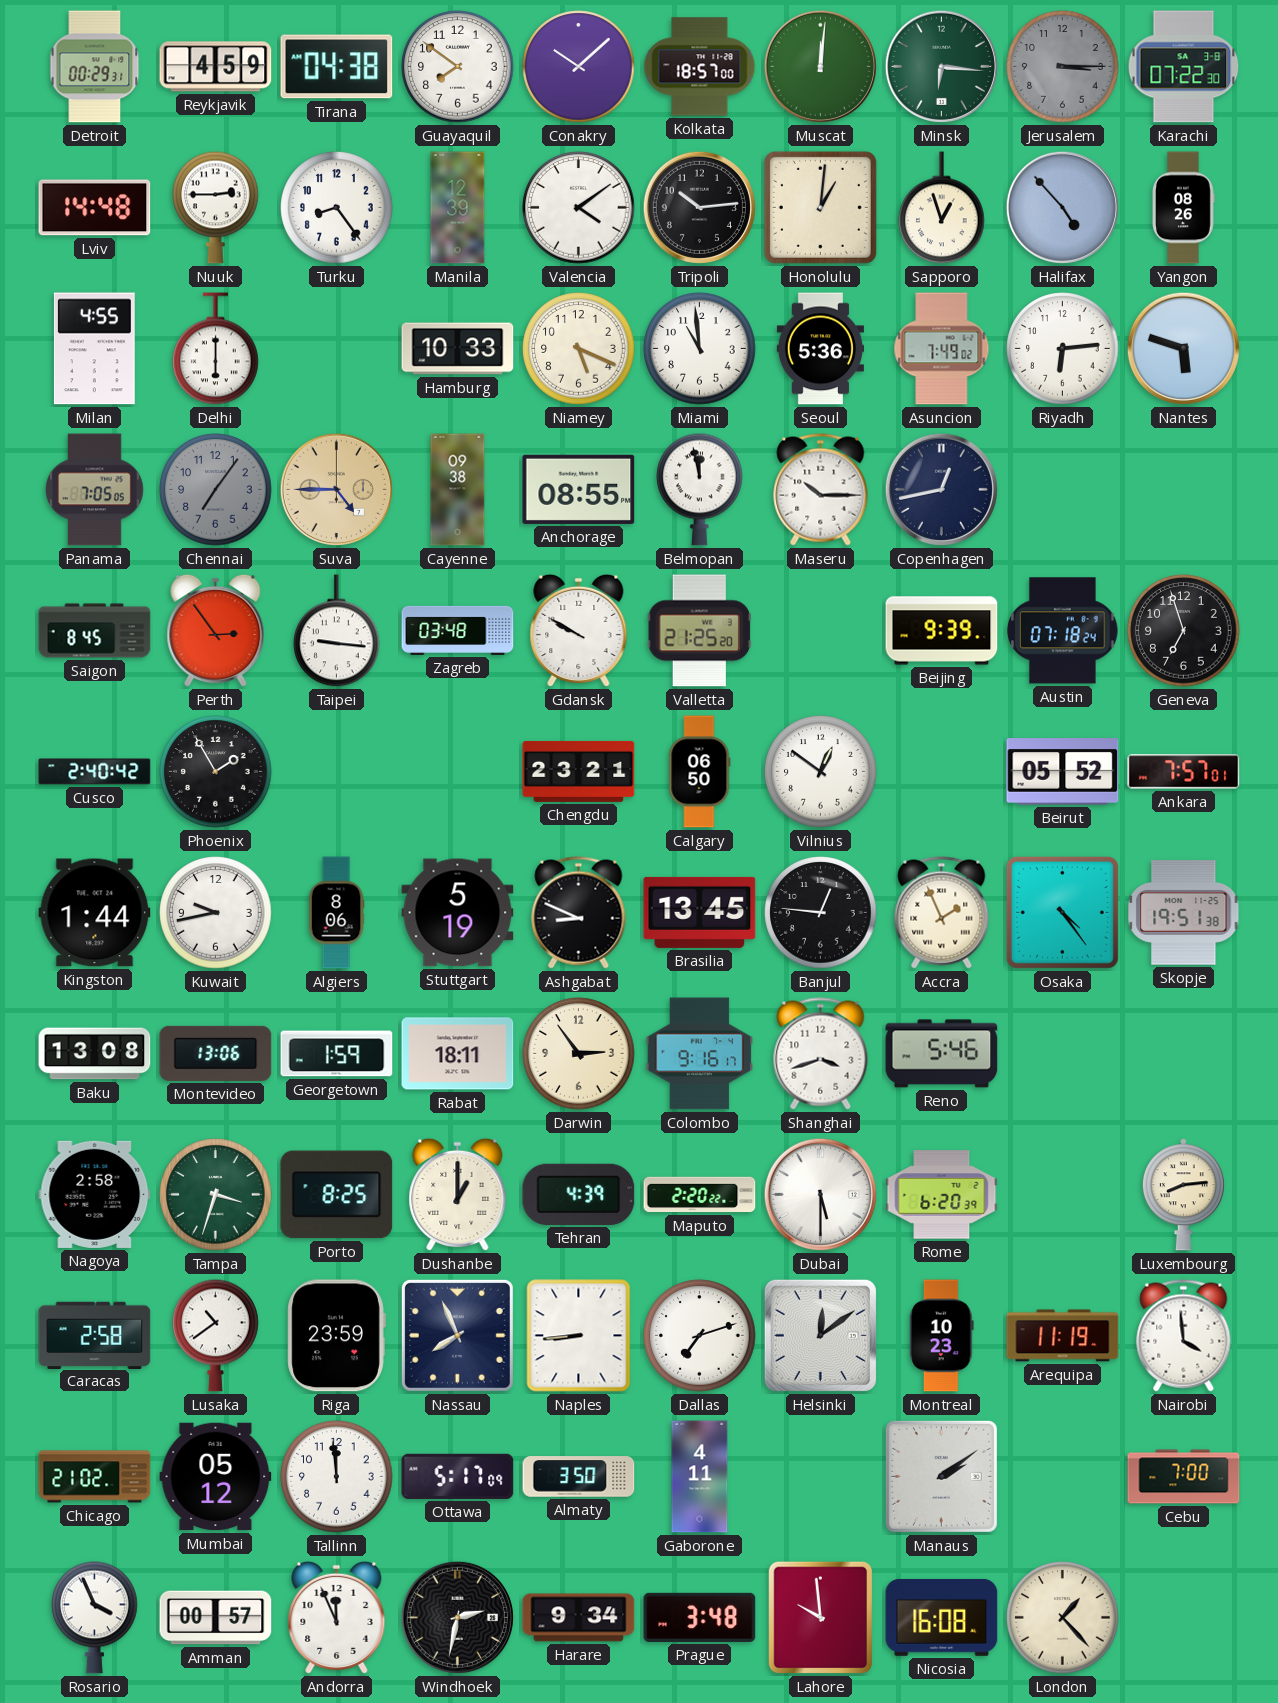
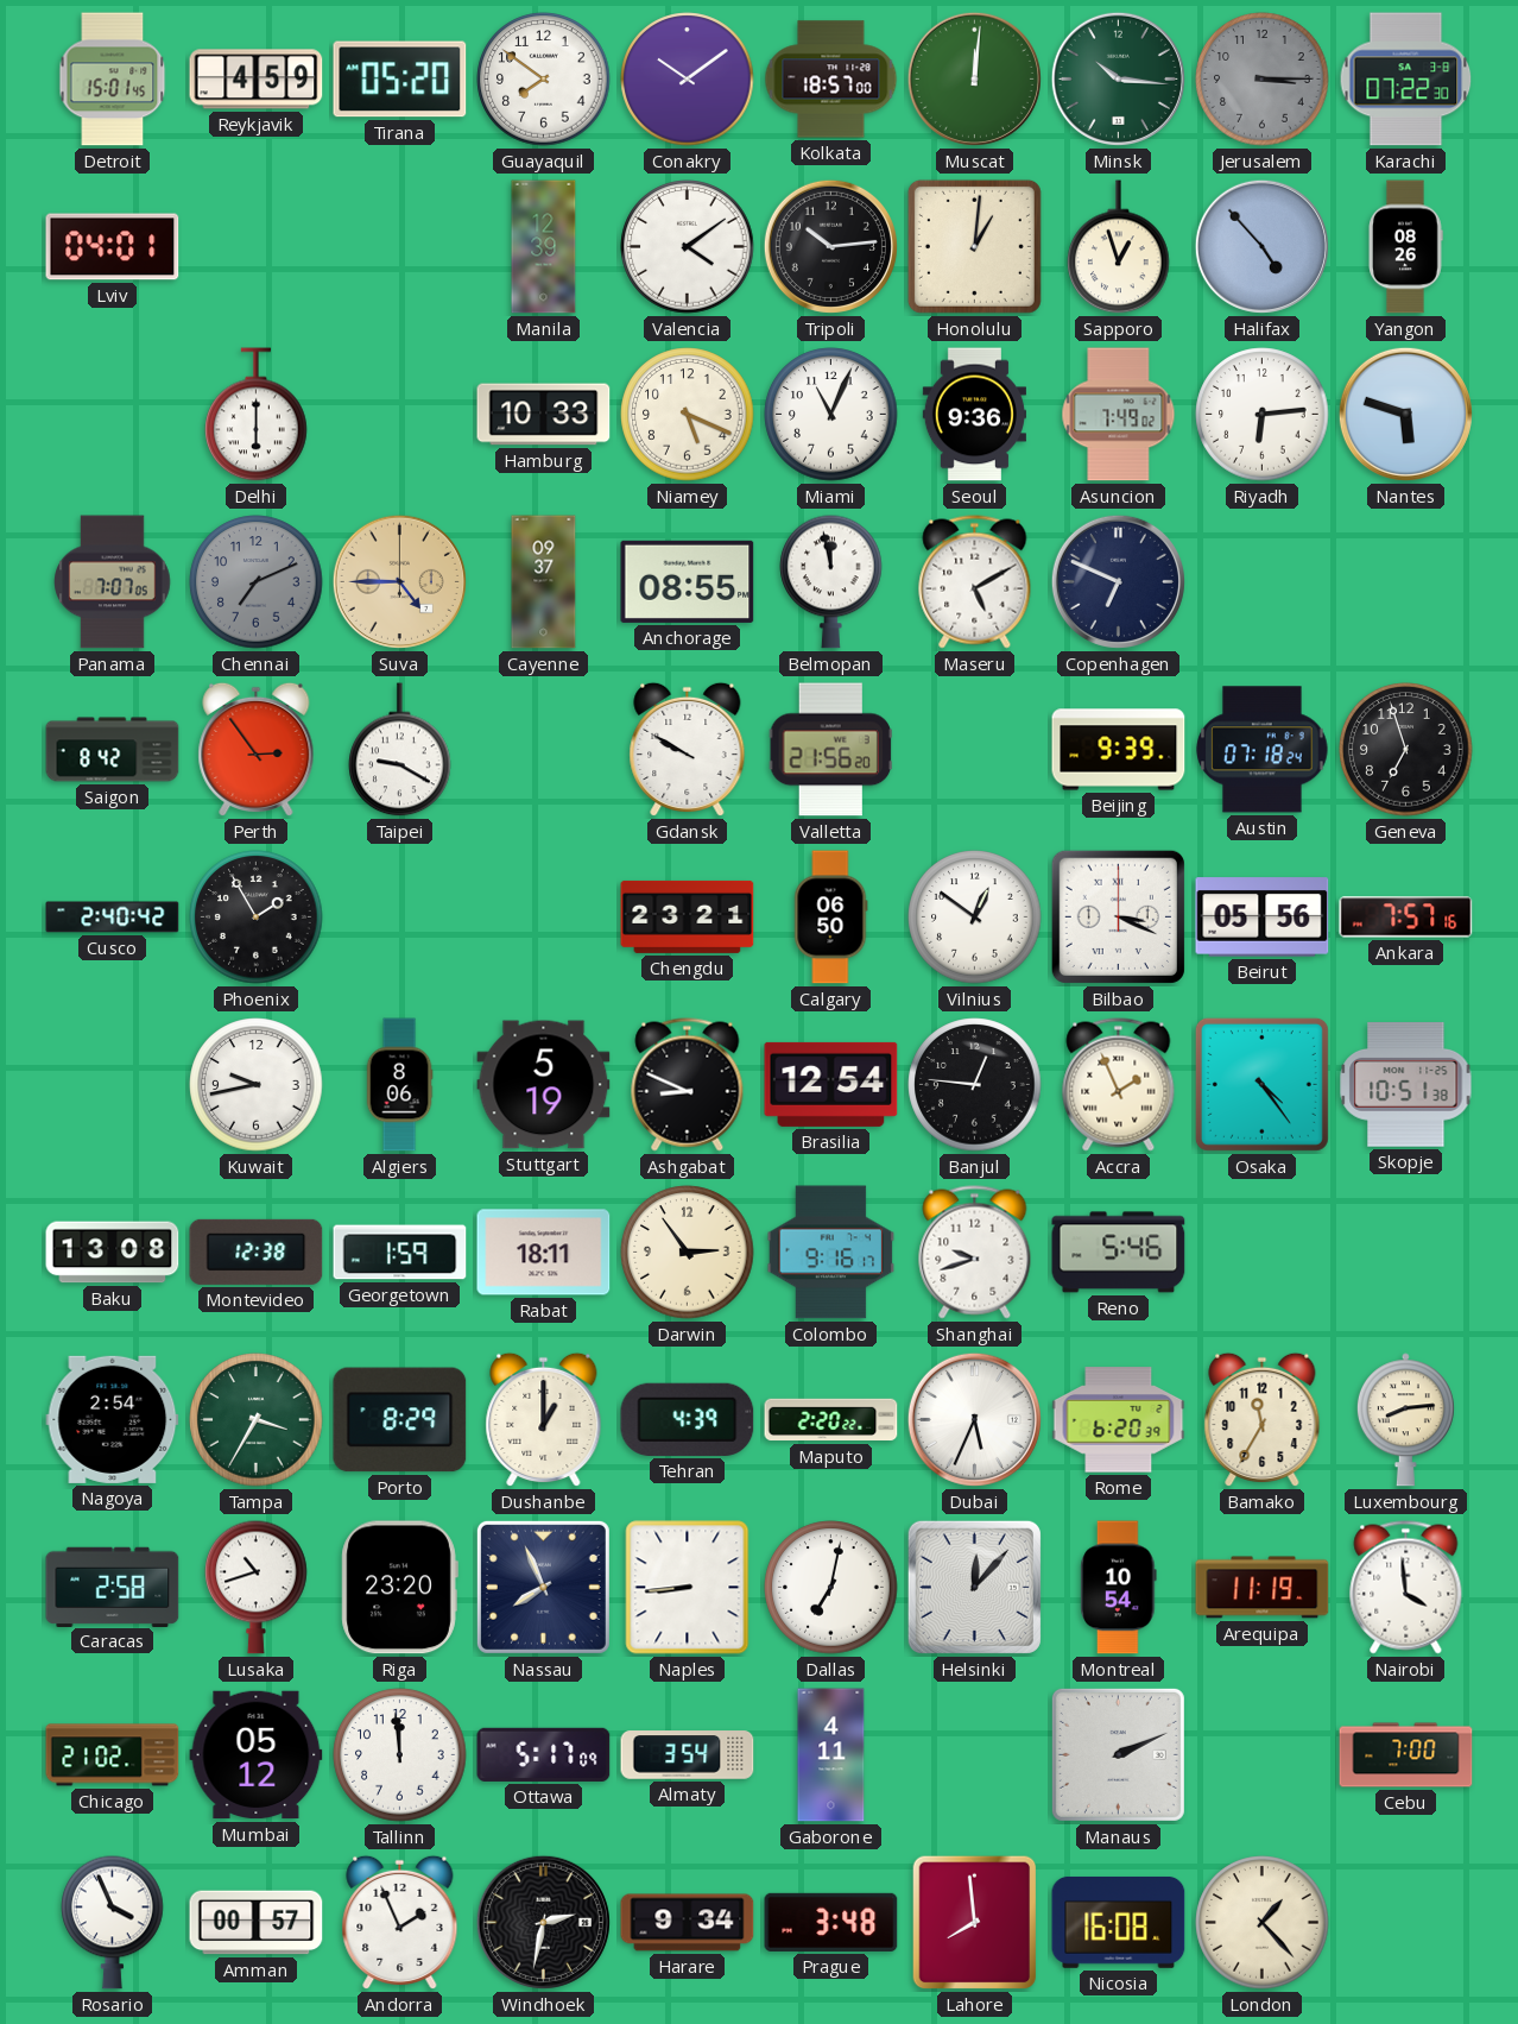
Detroit: 00:29 -> 15:01
Tirana: 04:38 -> 05:20
Conakry: 10:08 -> 10:09
Minsk: 6:16 -> 10:16
Lviv: 14:48 -> 04:01
Nuuk: 2:45 -> none
Turku: 8:24 -> none
Milan: 4:55 -> none
Miami: 10:59 -> 11:04
Seoul: 5:36 -> 9:36
Panama: 7:05 -> 7:07
Chennai: 7:06 -> 7:11
Cayenne: 09:38 -> 09:37
Maseru: 10:15 -> 5:10
Copenhagen: 12:43 -> 6:49
Saigon: 8:45 -> 8:42
Taipei: 9:16 -> 9:20
Zagreb: 03:48 -> none
Valletta: 21:25 -> 21:56
Bilbao: none -> 3:19
Beirut: 05:52 -> 05:56
Ankara: 7:57:01 -> 7:57:16
Kingston: 1:44 -> none
Brasilia: 13:45 -> 12:54
Skopje: 19:51 -> 10:51
Montevideo: 13:06 -> 12:38
Shanghai: 3:42 -> 9:42
Nagoya: 2:58 -> 2:54
Tampa: 3:33 -> 3:35
Porto: 8:25 -> 8:29
Dubai: 5:30 -> 5:34
Bamako: none -> 11:35
Lusaka: 10:39 -> 10:42
Riga: 23:59 -> 23:20
Dallas: 7:12 -> 7:02
Helsinki: 12:09 -> 12:07
Montreal: 10:23 -> 10:54
Almaty: 3:50 -> 3:54
Manaus: 2:09 -> 2:11
Andorra: 11:56 -> 1:56
Lahore: 9:59 -> 7:59
